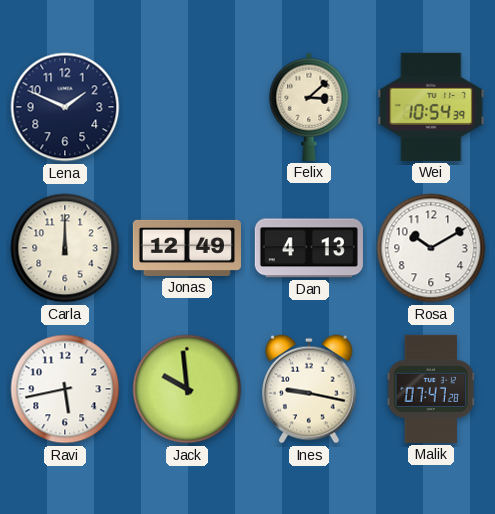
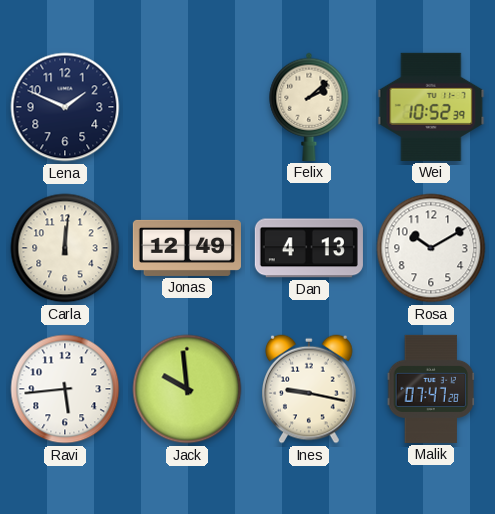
Felix: 3:08 -> 2:08
Wei: 10:54 -> 10:52
Carla: 12:00 -> 12:01
Ravi: 5:43 -> 5:44
